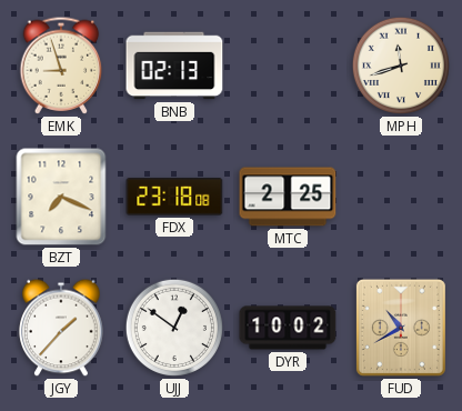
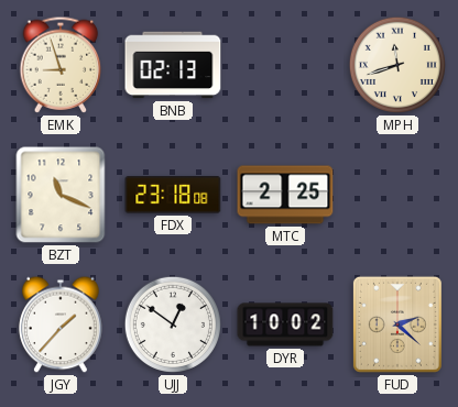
BZT: 7:19 -> 11:19
FUD: 10:40 -> 2:22
